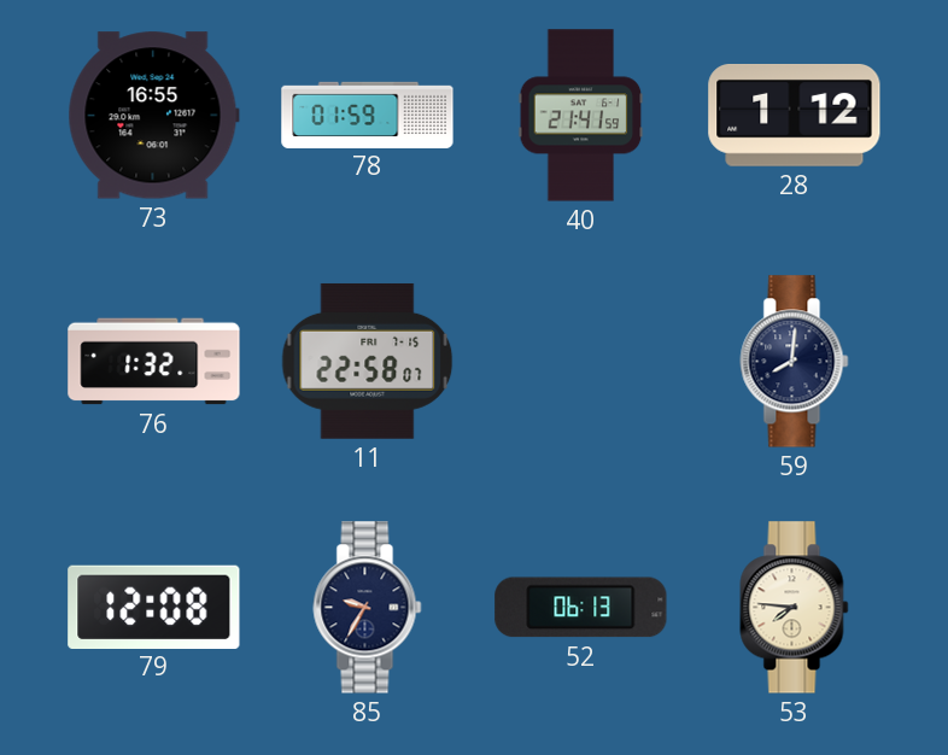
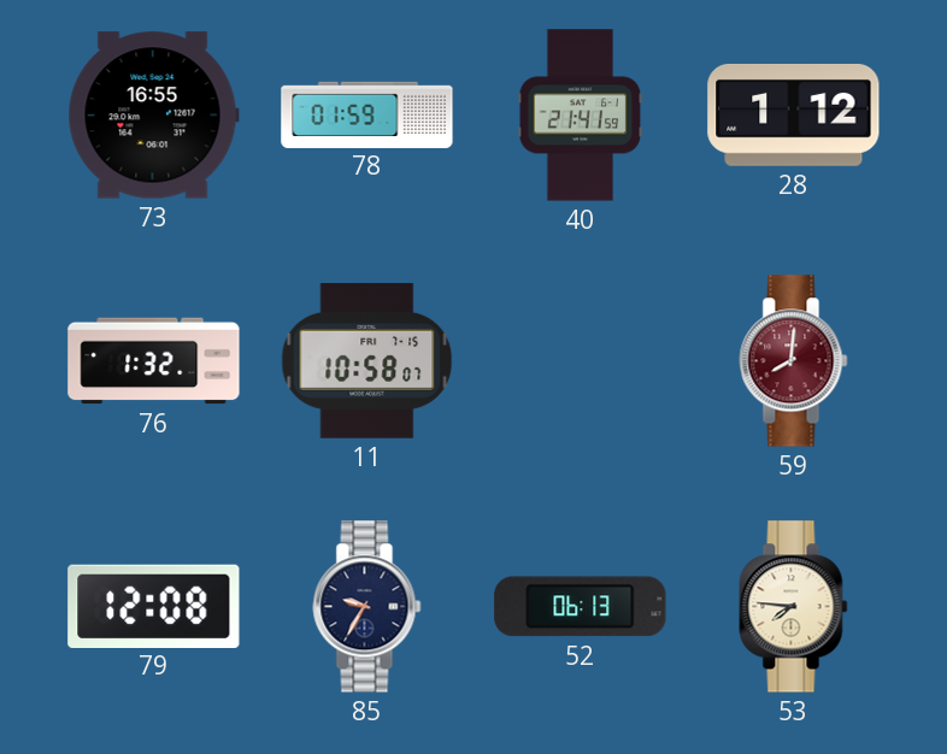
11: 22:58 -> 10:58
59 dial: navy -> burgundy
